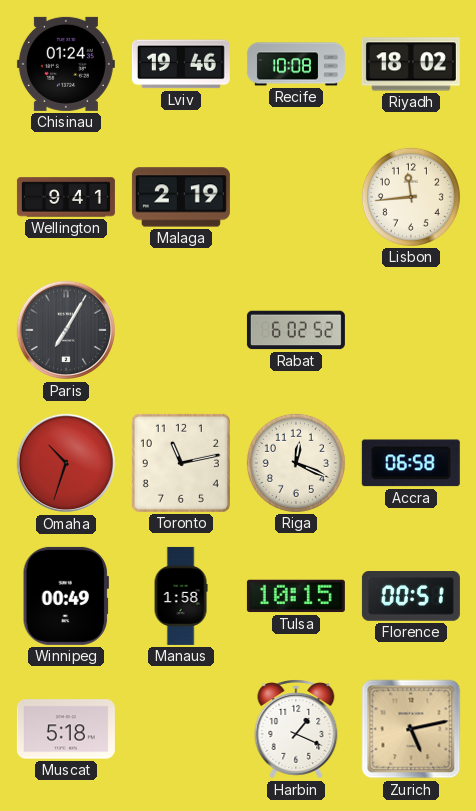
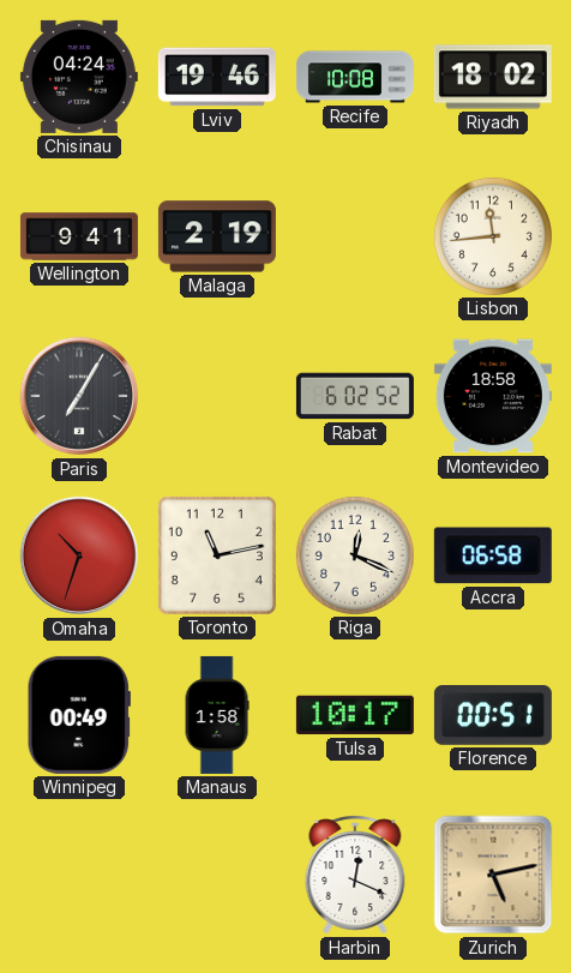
Chisinau: 01:24 -> 04:24
Montevideo: none -> 18:58
Tulsa: 10:15 -> 10:17
Muscat: 5:18 -> none
Harbin: 1:19 -> 12:19
